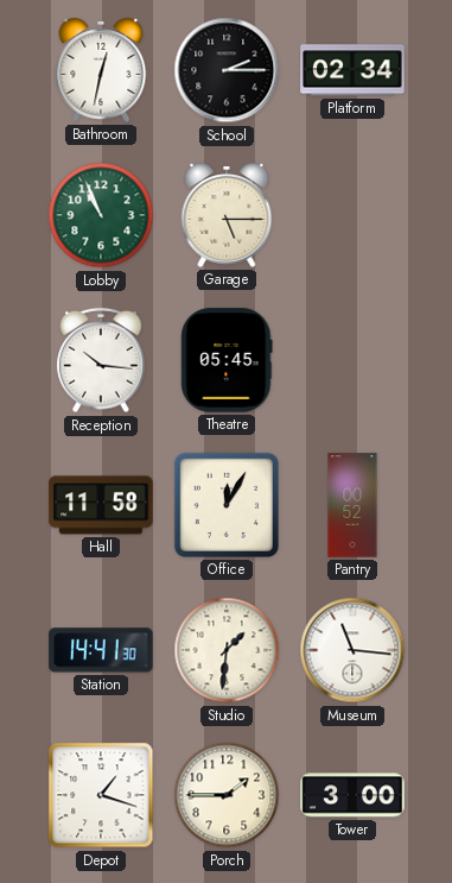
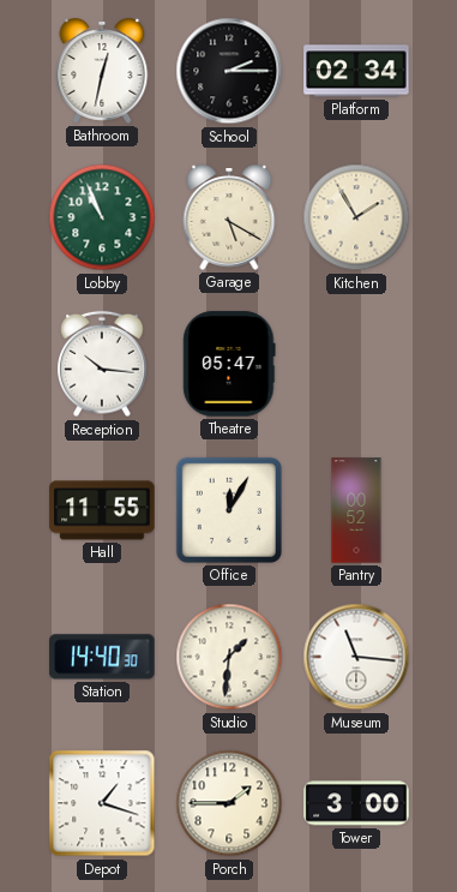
Garage: 5:15 -> 5:20
Kitchen: none -> 1:55
Theatre: 05:45 -> 05:47
Hall: 11:58 -> 11:55
Station: 14:41 -> 14:40
